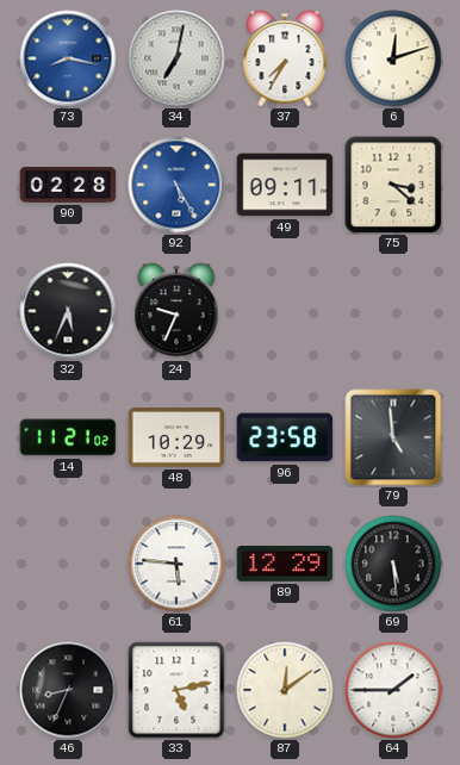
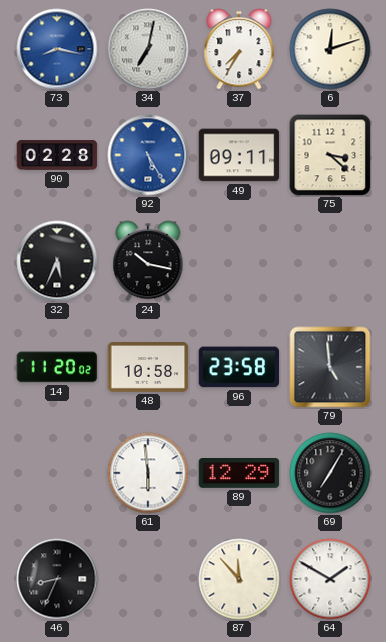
24: 9:34 -> 10:17
14: 11:21 -> 11:20
48: 10:29 -> 10:58
61: 5:46 -> 5:59
69: 5:29 -> 7:05
33: 5:13 -> none
87: 12:09 -> 11:53
64: 1:45 -> 1:50
